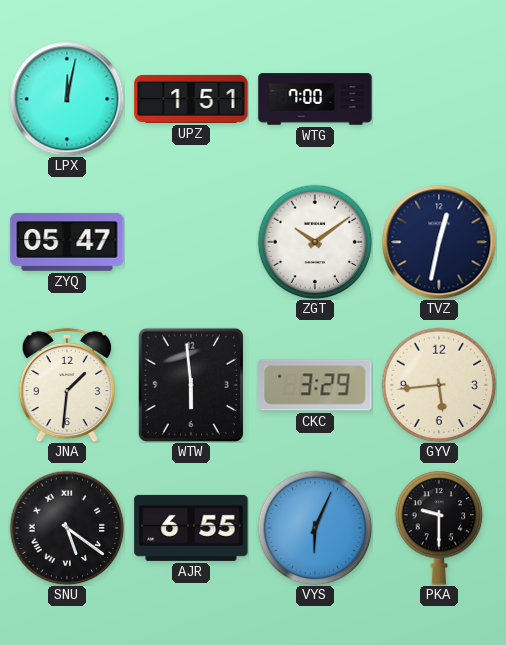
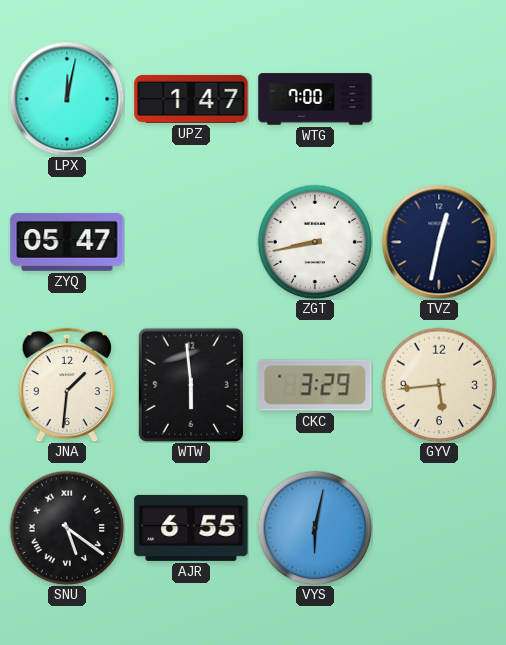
UPZ: 1:51 -> 1:47
ZGT: 10:09 -> 8:43
VYS: 6:04 -> 6:02
PKA: 9:30 -> none
